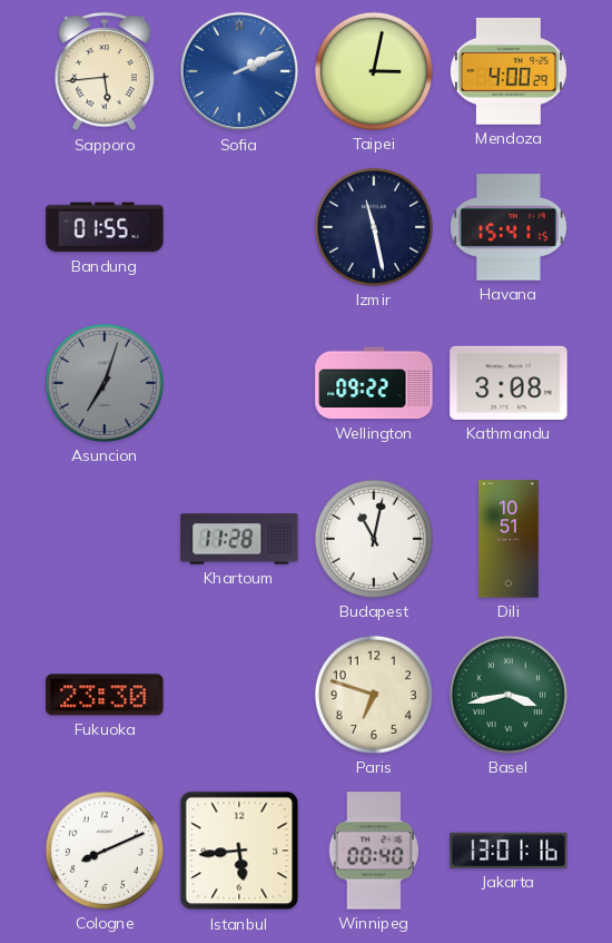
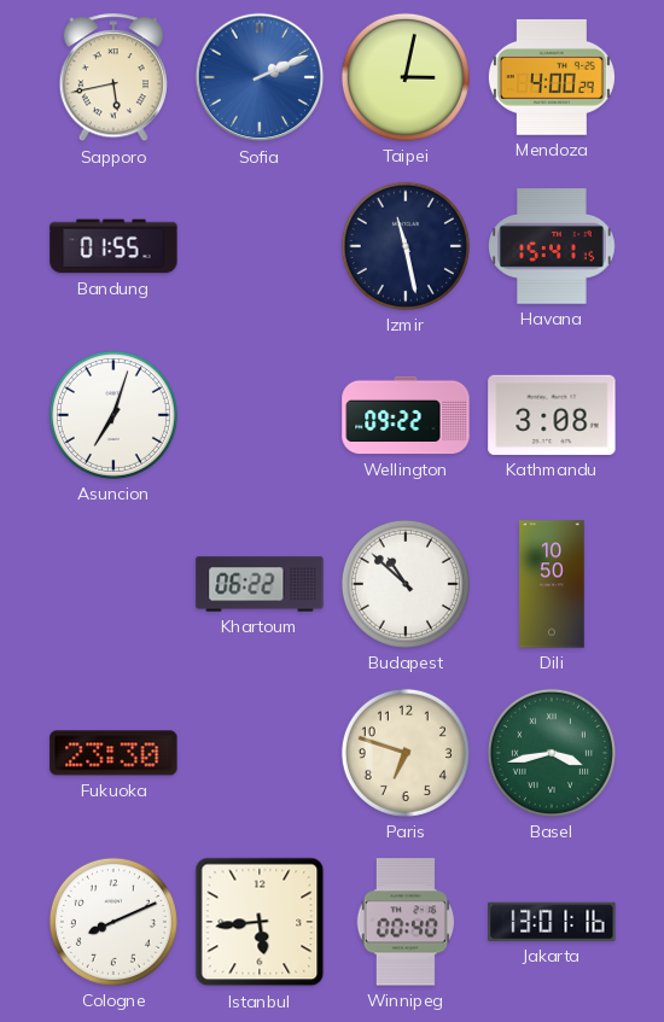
Sapporo: 5:44 -> 5:43
Asuncion dial: grey -> white
Khartoum: 11:28 -> 06:22
Budapest: 11:02 -> 10:52
Dili: 10:51 -> 10:50
